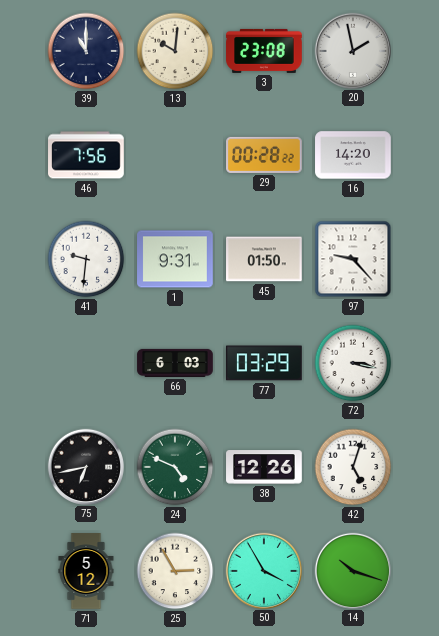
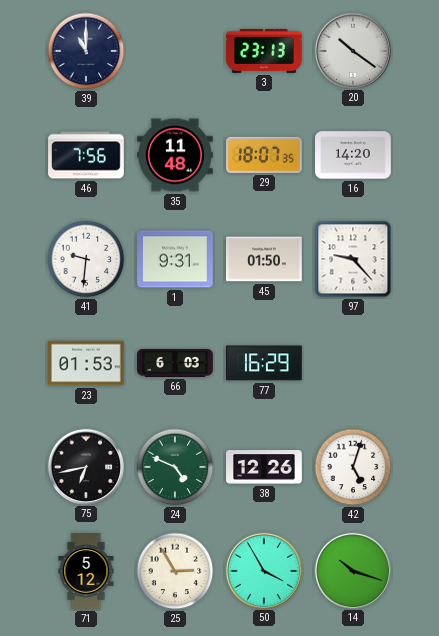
13: 10:01 -> none
3: 23:08 -> 23:13
20: 1:58 -> 10:21
35: none -> 11:48
29: 00:28 -> 18:07
23: none -> 01:53
77: 03:29 -> 16:29
72: 3:17 -> none
